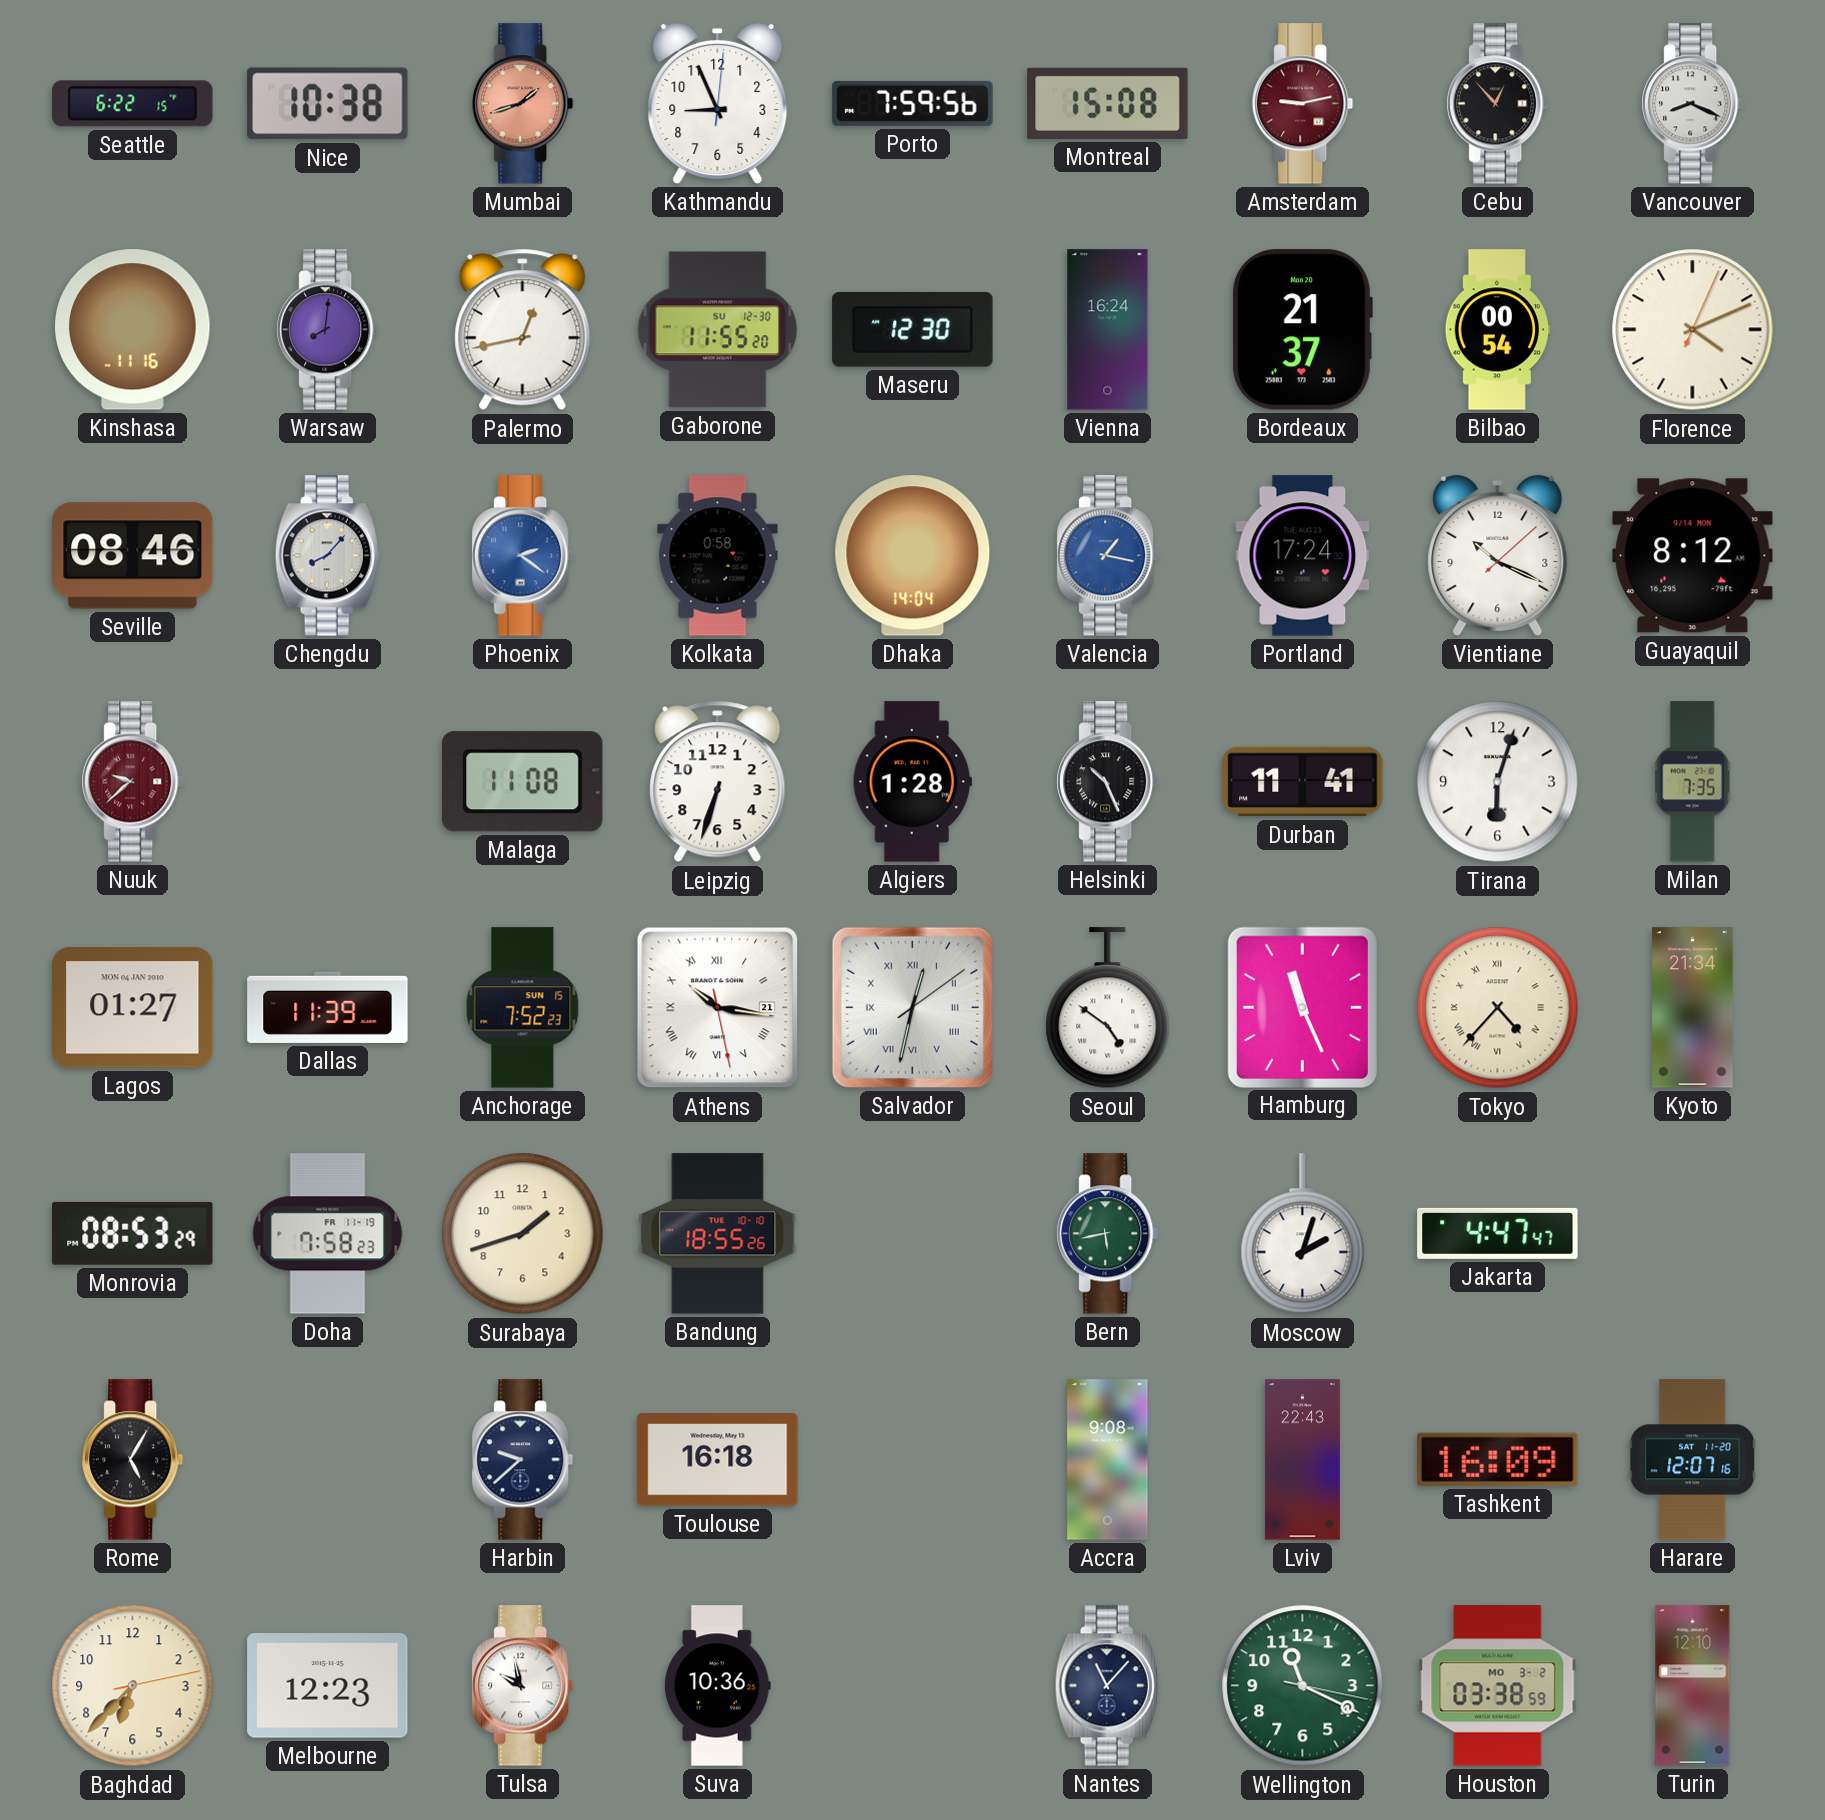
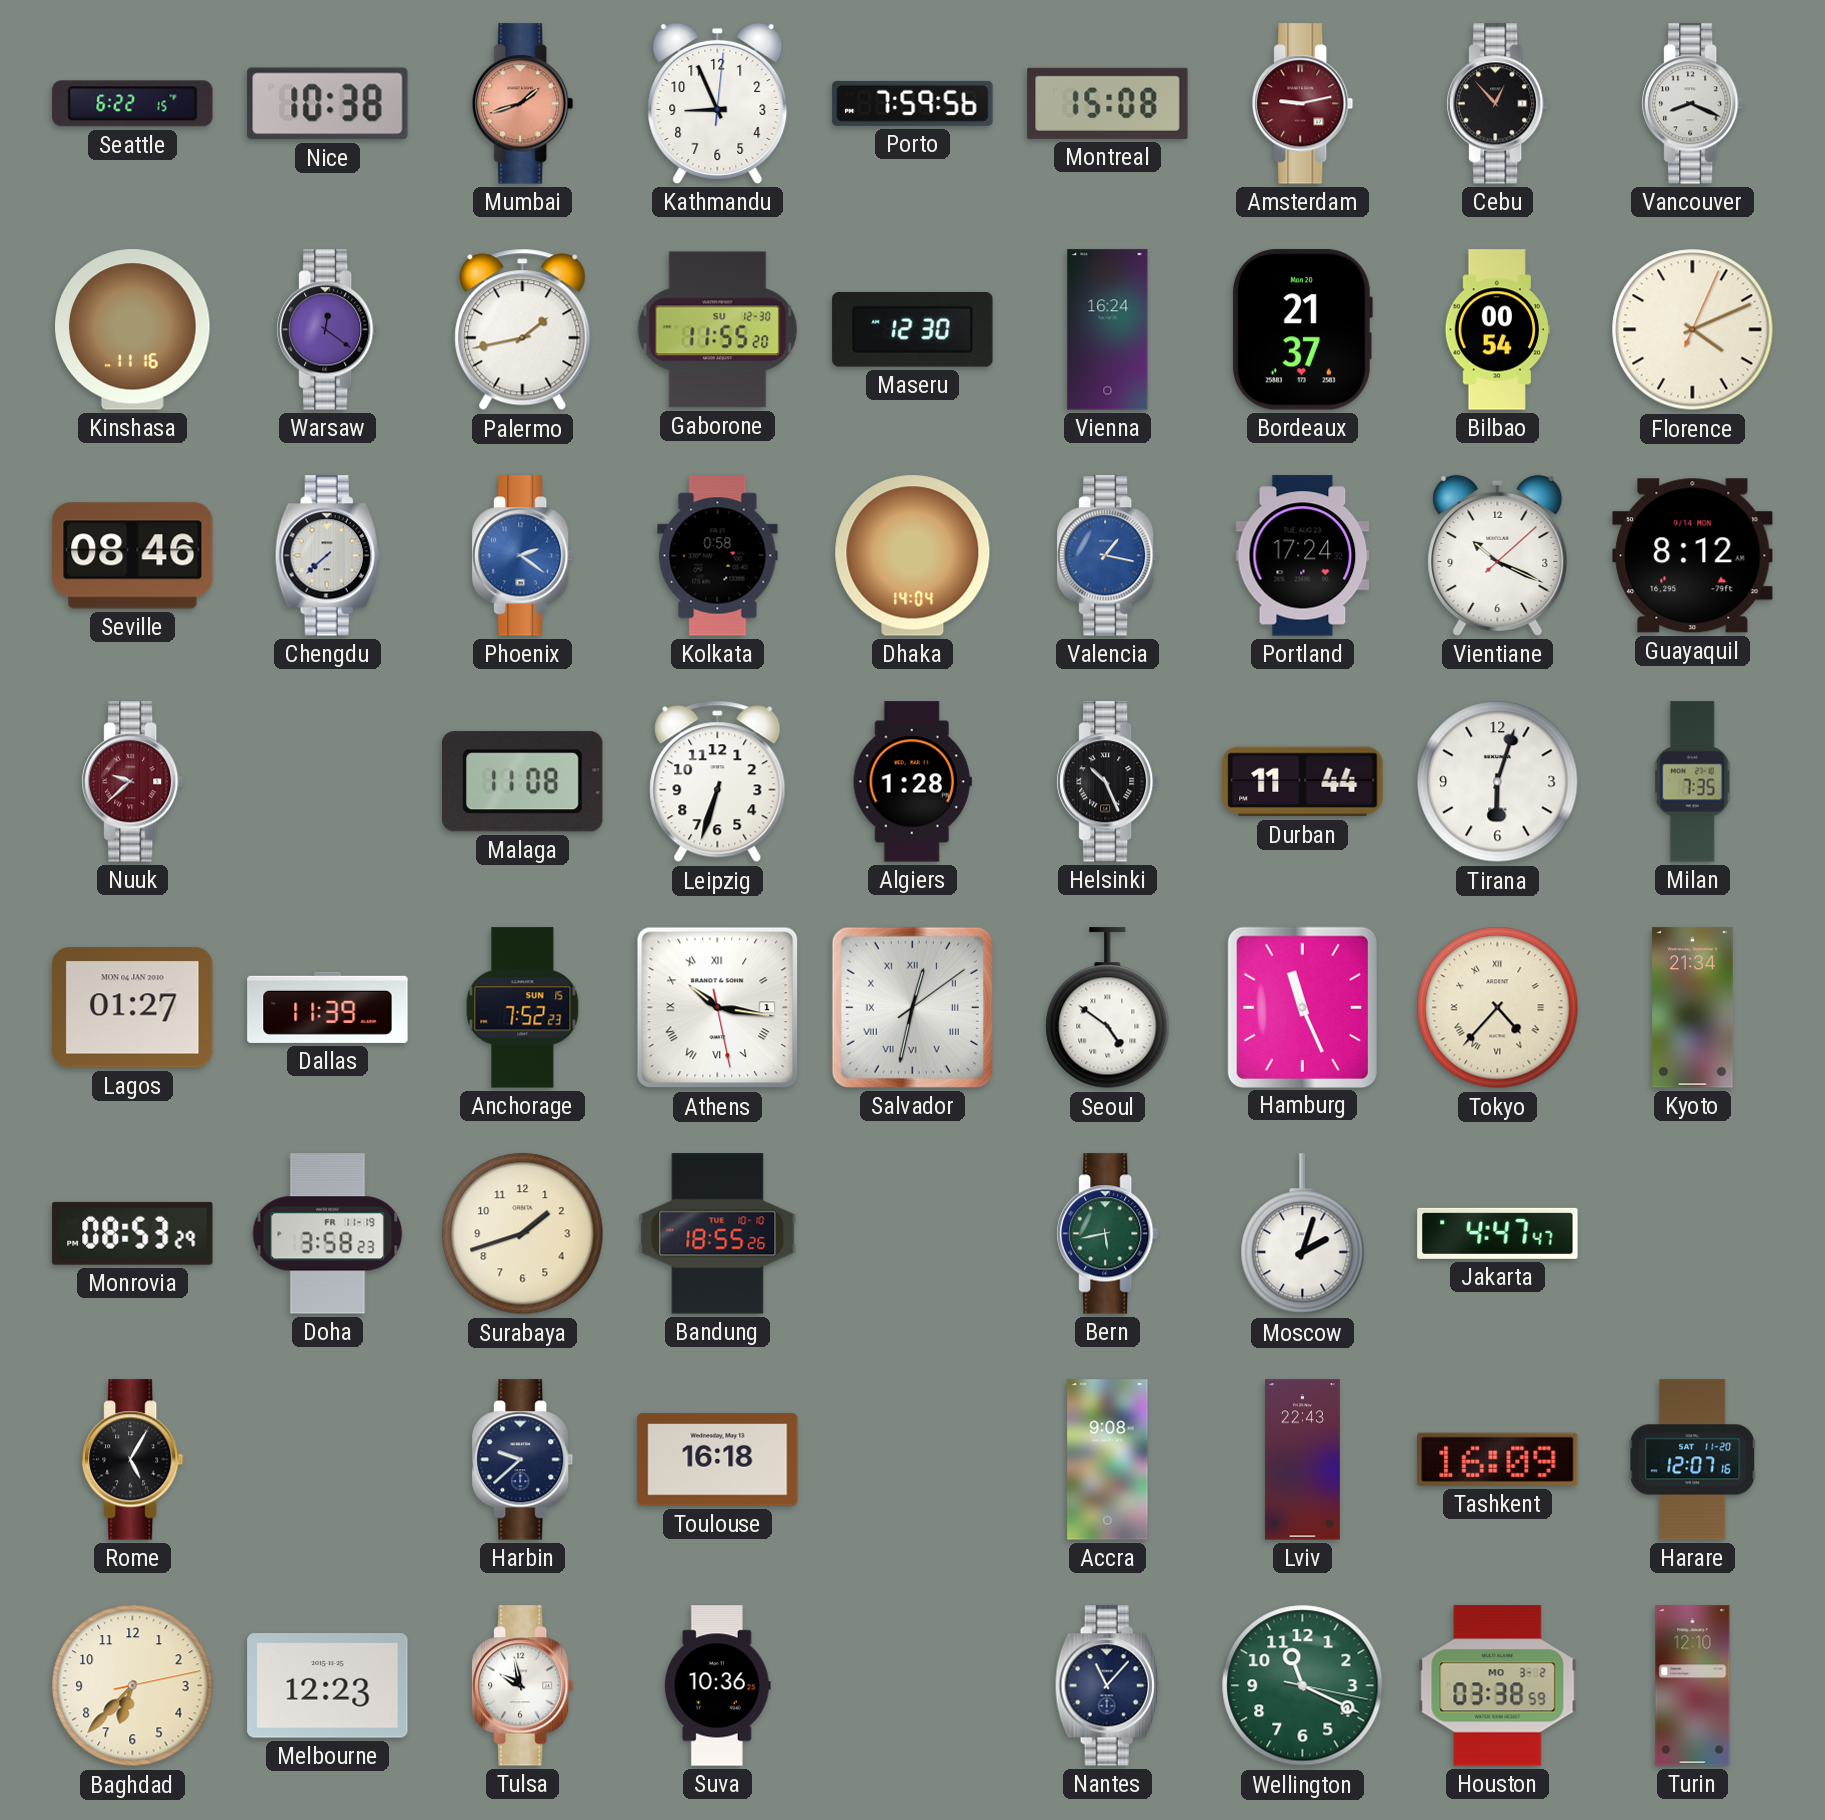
Warsaw: 8:01 -> 12:21
Palermo: 12:43 -> 1:43
Chengdu: 8:07 -> 7:38
Durban: 11:41 -> 11:44
Athens date: 21 -> 1
Doha: 7:58 -> 3:58
